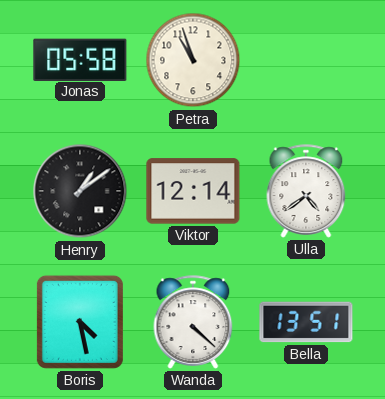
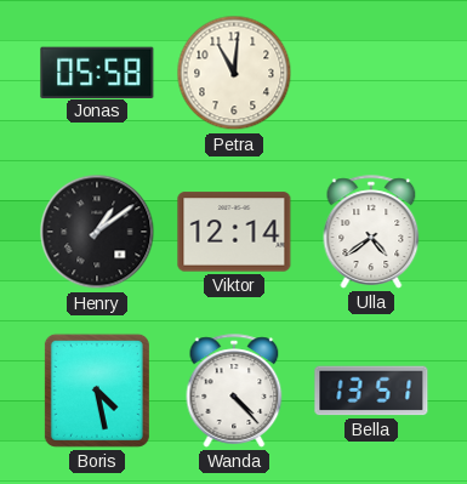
Petra: 10:57 -> 11:01
Wanda: 4:22 -> 4:23
